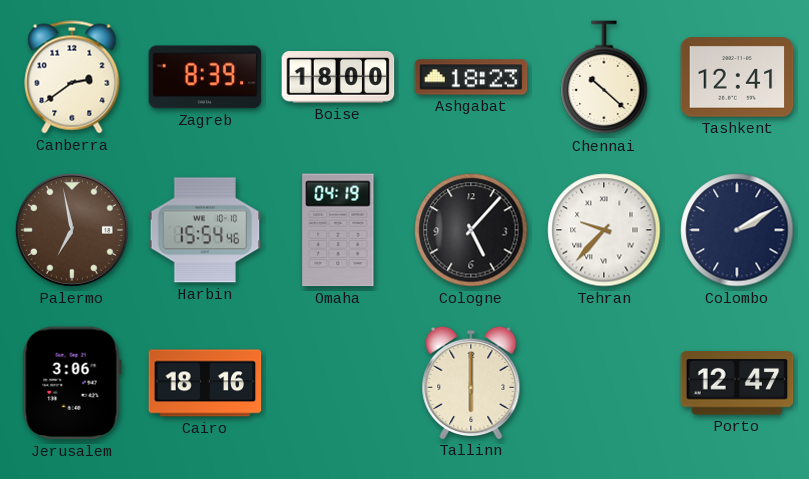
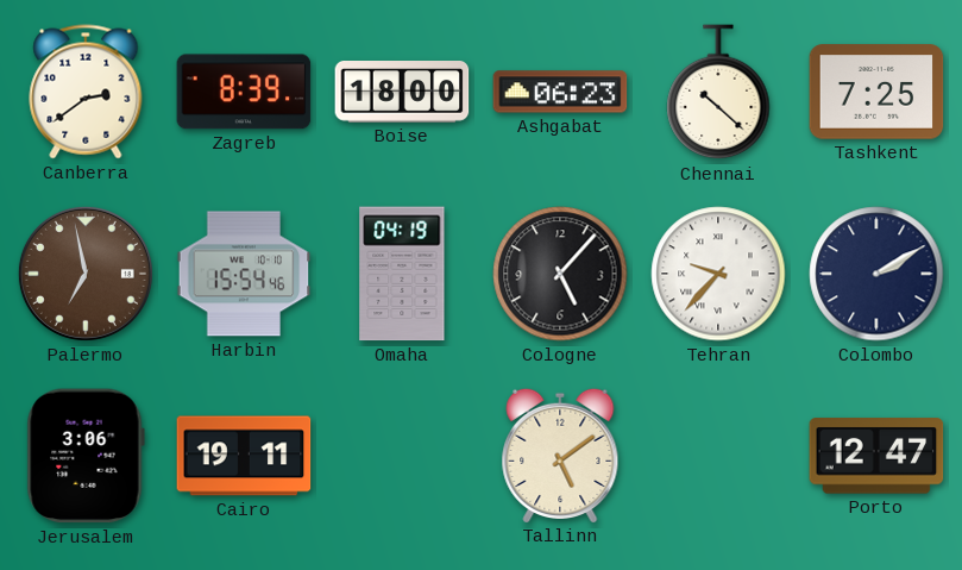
Ashgabat: 18:23 -> 06:23
Tashkent: 12:41 -> 7:25
Cairo: 18:16 -> 19:11
Tallinn: 6:00 -> 5:09
